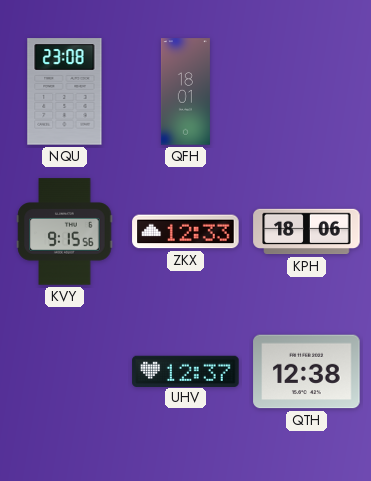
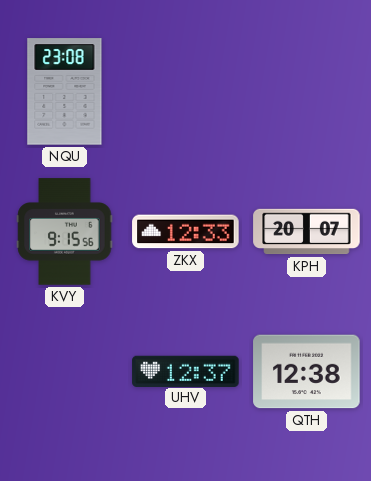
QFH: 18:01 -> none
KPH: 18:06 -> 20:07
